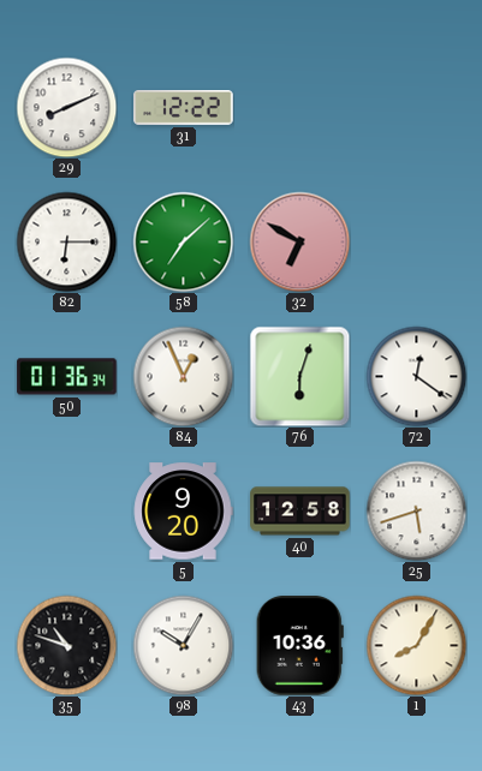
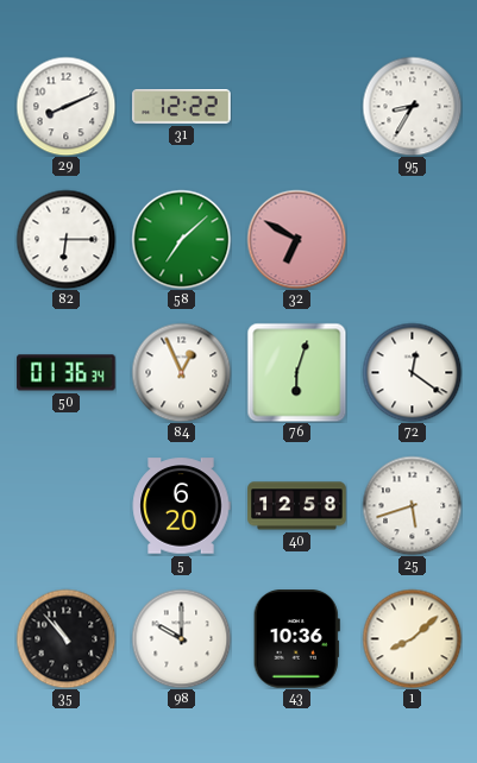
95: none -> 8:35
5: 9:20 -> 6:20
35: 10:48 -> 10:53
98: 10:05 -> 10:00
1: 8:05 -> 8:08
